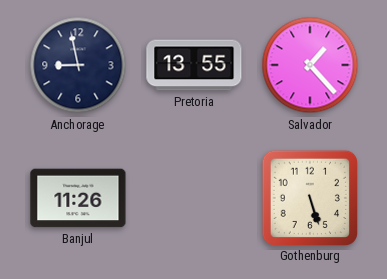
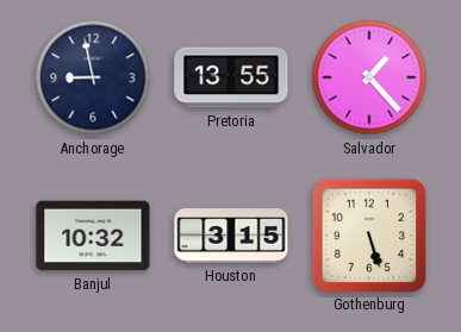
Banjul: 11:26 -> 10:32
Houston: none -> 3:15
